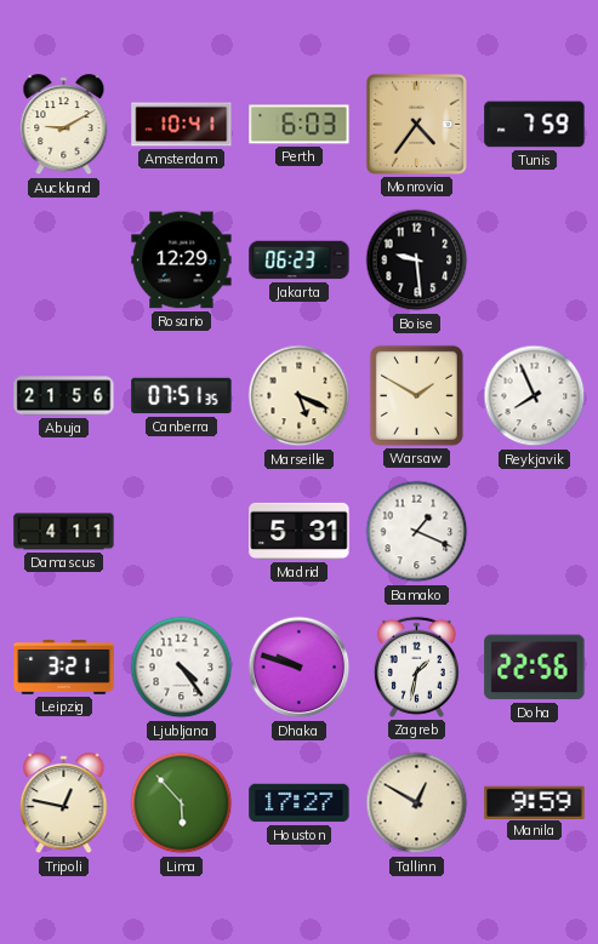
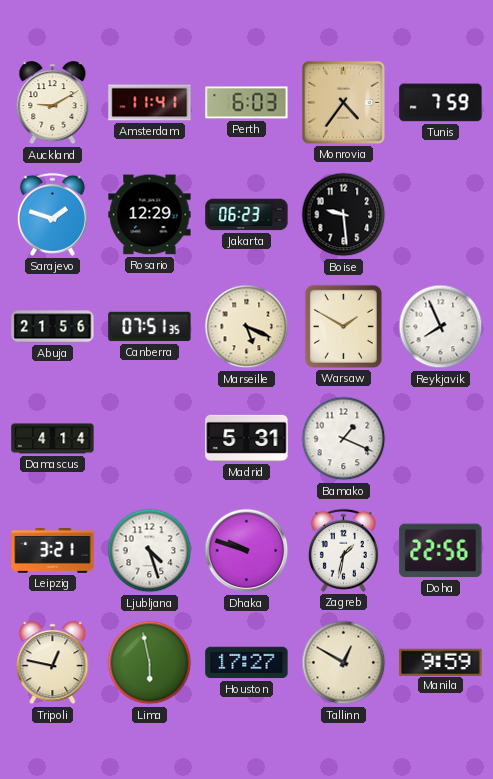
Amsterdam: 10:41 -> 11:41
Sarajevo: none -> 1:48
Damascus: 4:11 -> 4:14
Ljubljana: 4:24 -> 4:27
Lima: 5:53 -> 5:58
